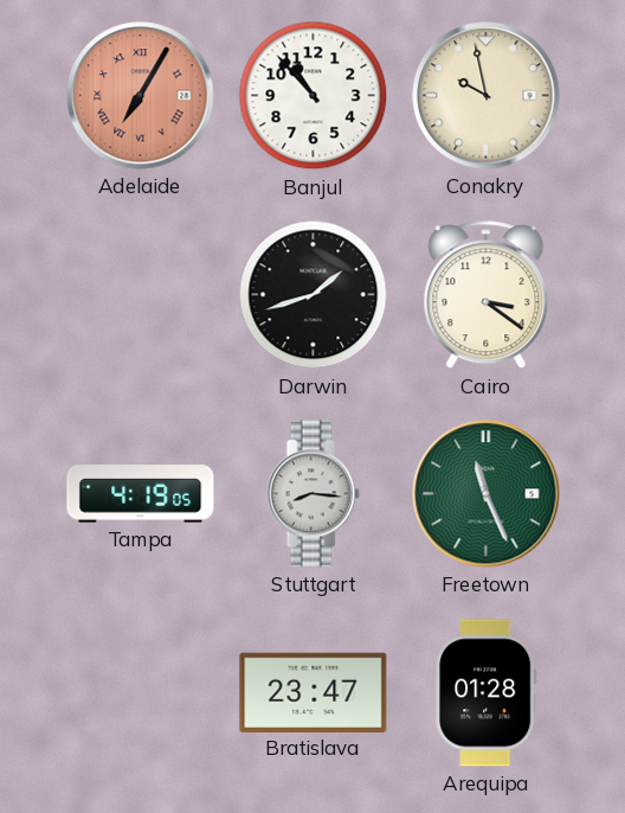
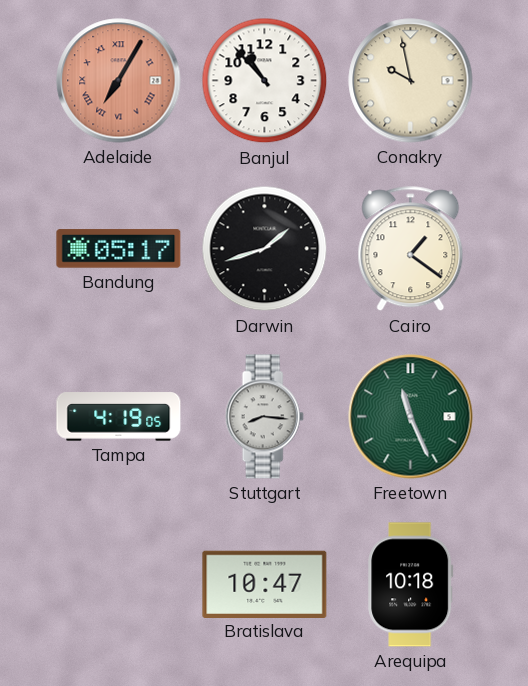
Bandung: none -> 05:17
Cairo: 3:21 -> 1:21
Bratislava: 23:47 -> 10:47
Arequipa: 01:28 -> 10:18
